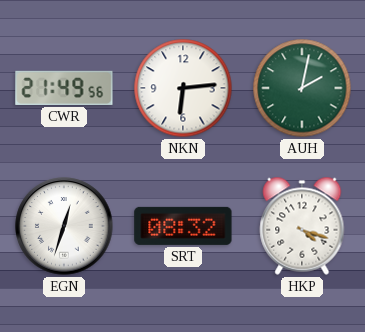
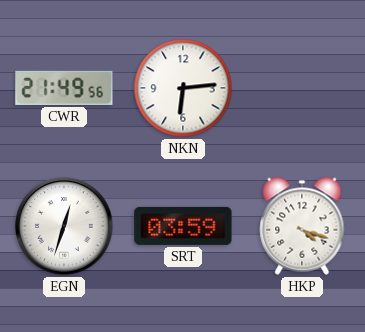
AUH: 2:02 -> none
SRT: 08:32 -> 03:59
